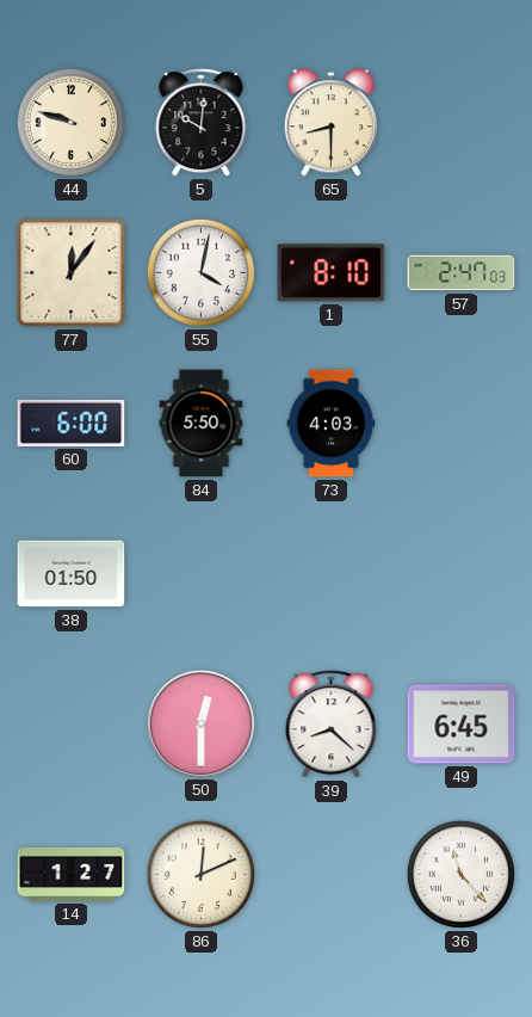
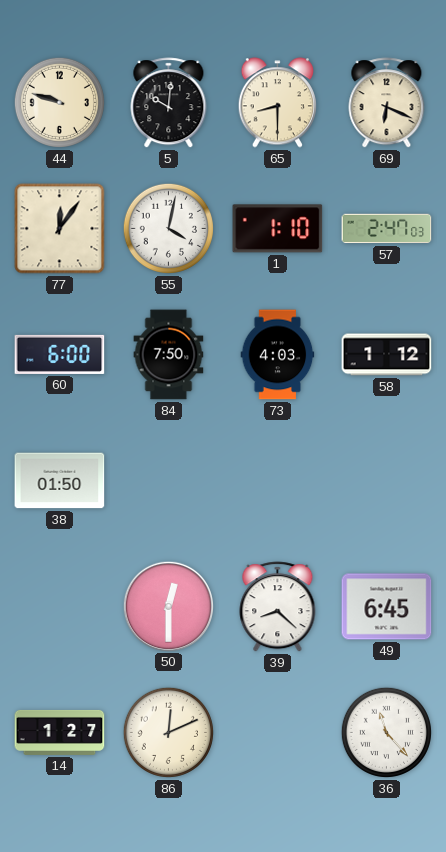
69: none -> 6:19
1: 8:10 -> 1:10
84: 5:50 -> 7:50
58: none -> 1:12
